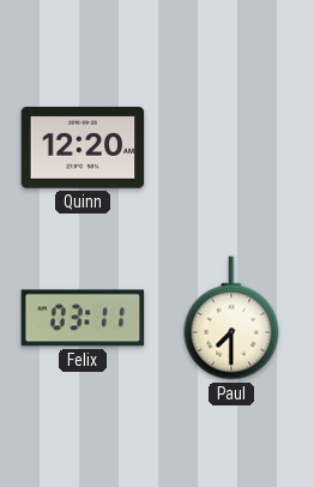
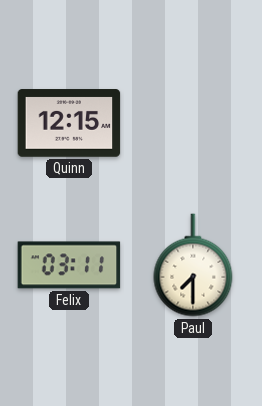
Quinn: 12:20 -> 12:15
